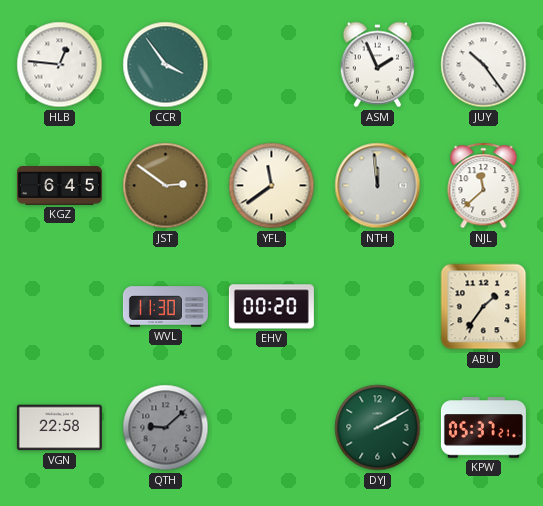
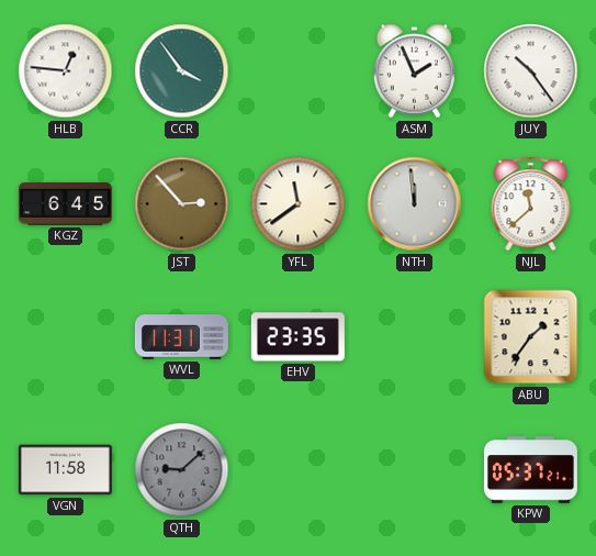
JST: 2:51 -> 2:53
WVL: 11:30 -> 11:31
EHV: 00:20 -> 23:35
VGN: 22:58 -> 11:58
DYJ: 2:10 -> none
